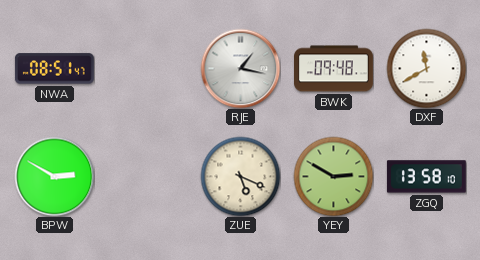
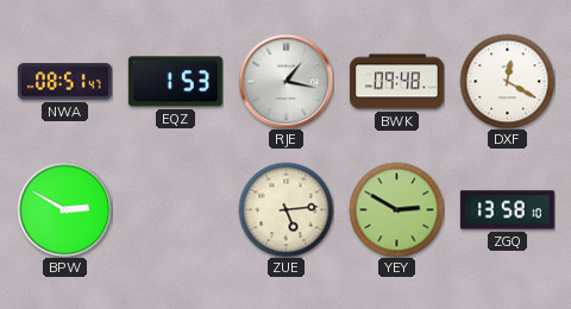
EQZ: none -> 1:53
DXF: 11:40 -> 12:20
ZUE: 5:19 -> 5:14
